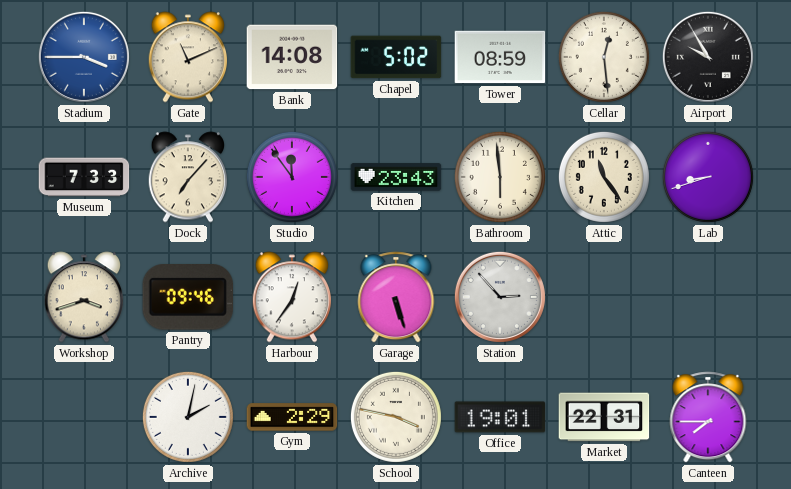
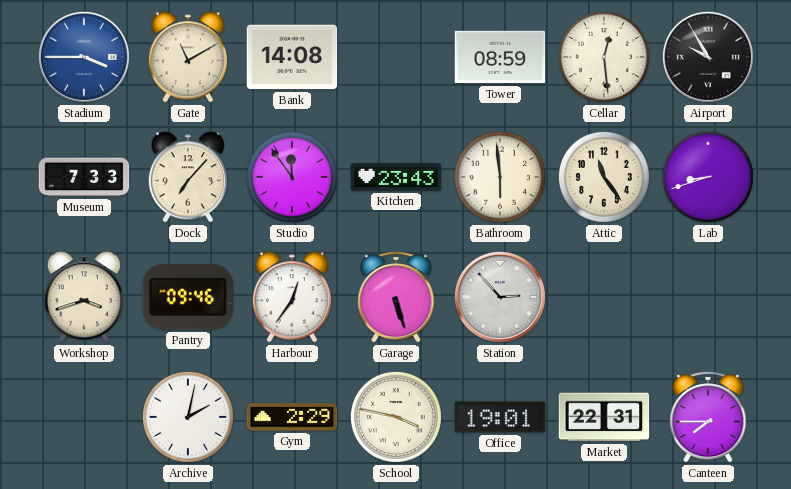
Gate: 11:11 -> 11:10
Chapel: 5:02 -> none
